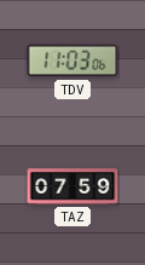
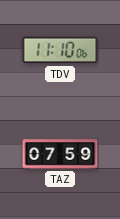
TDV: 11:03 -> 11:10
